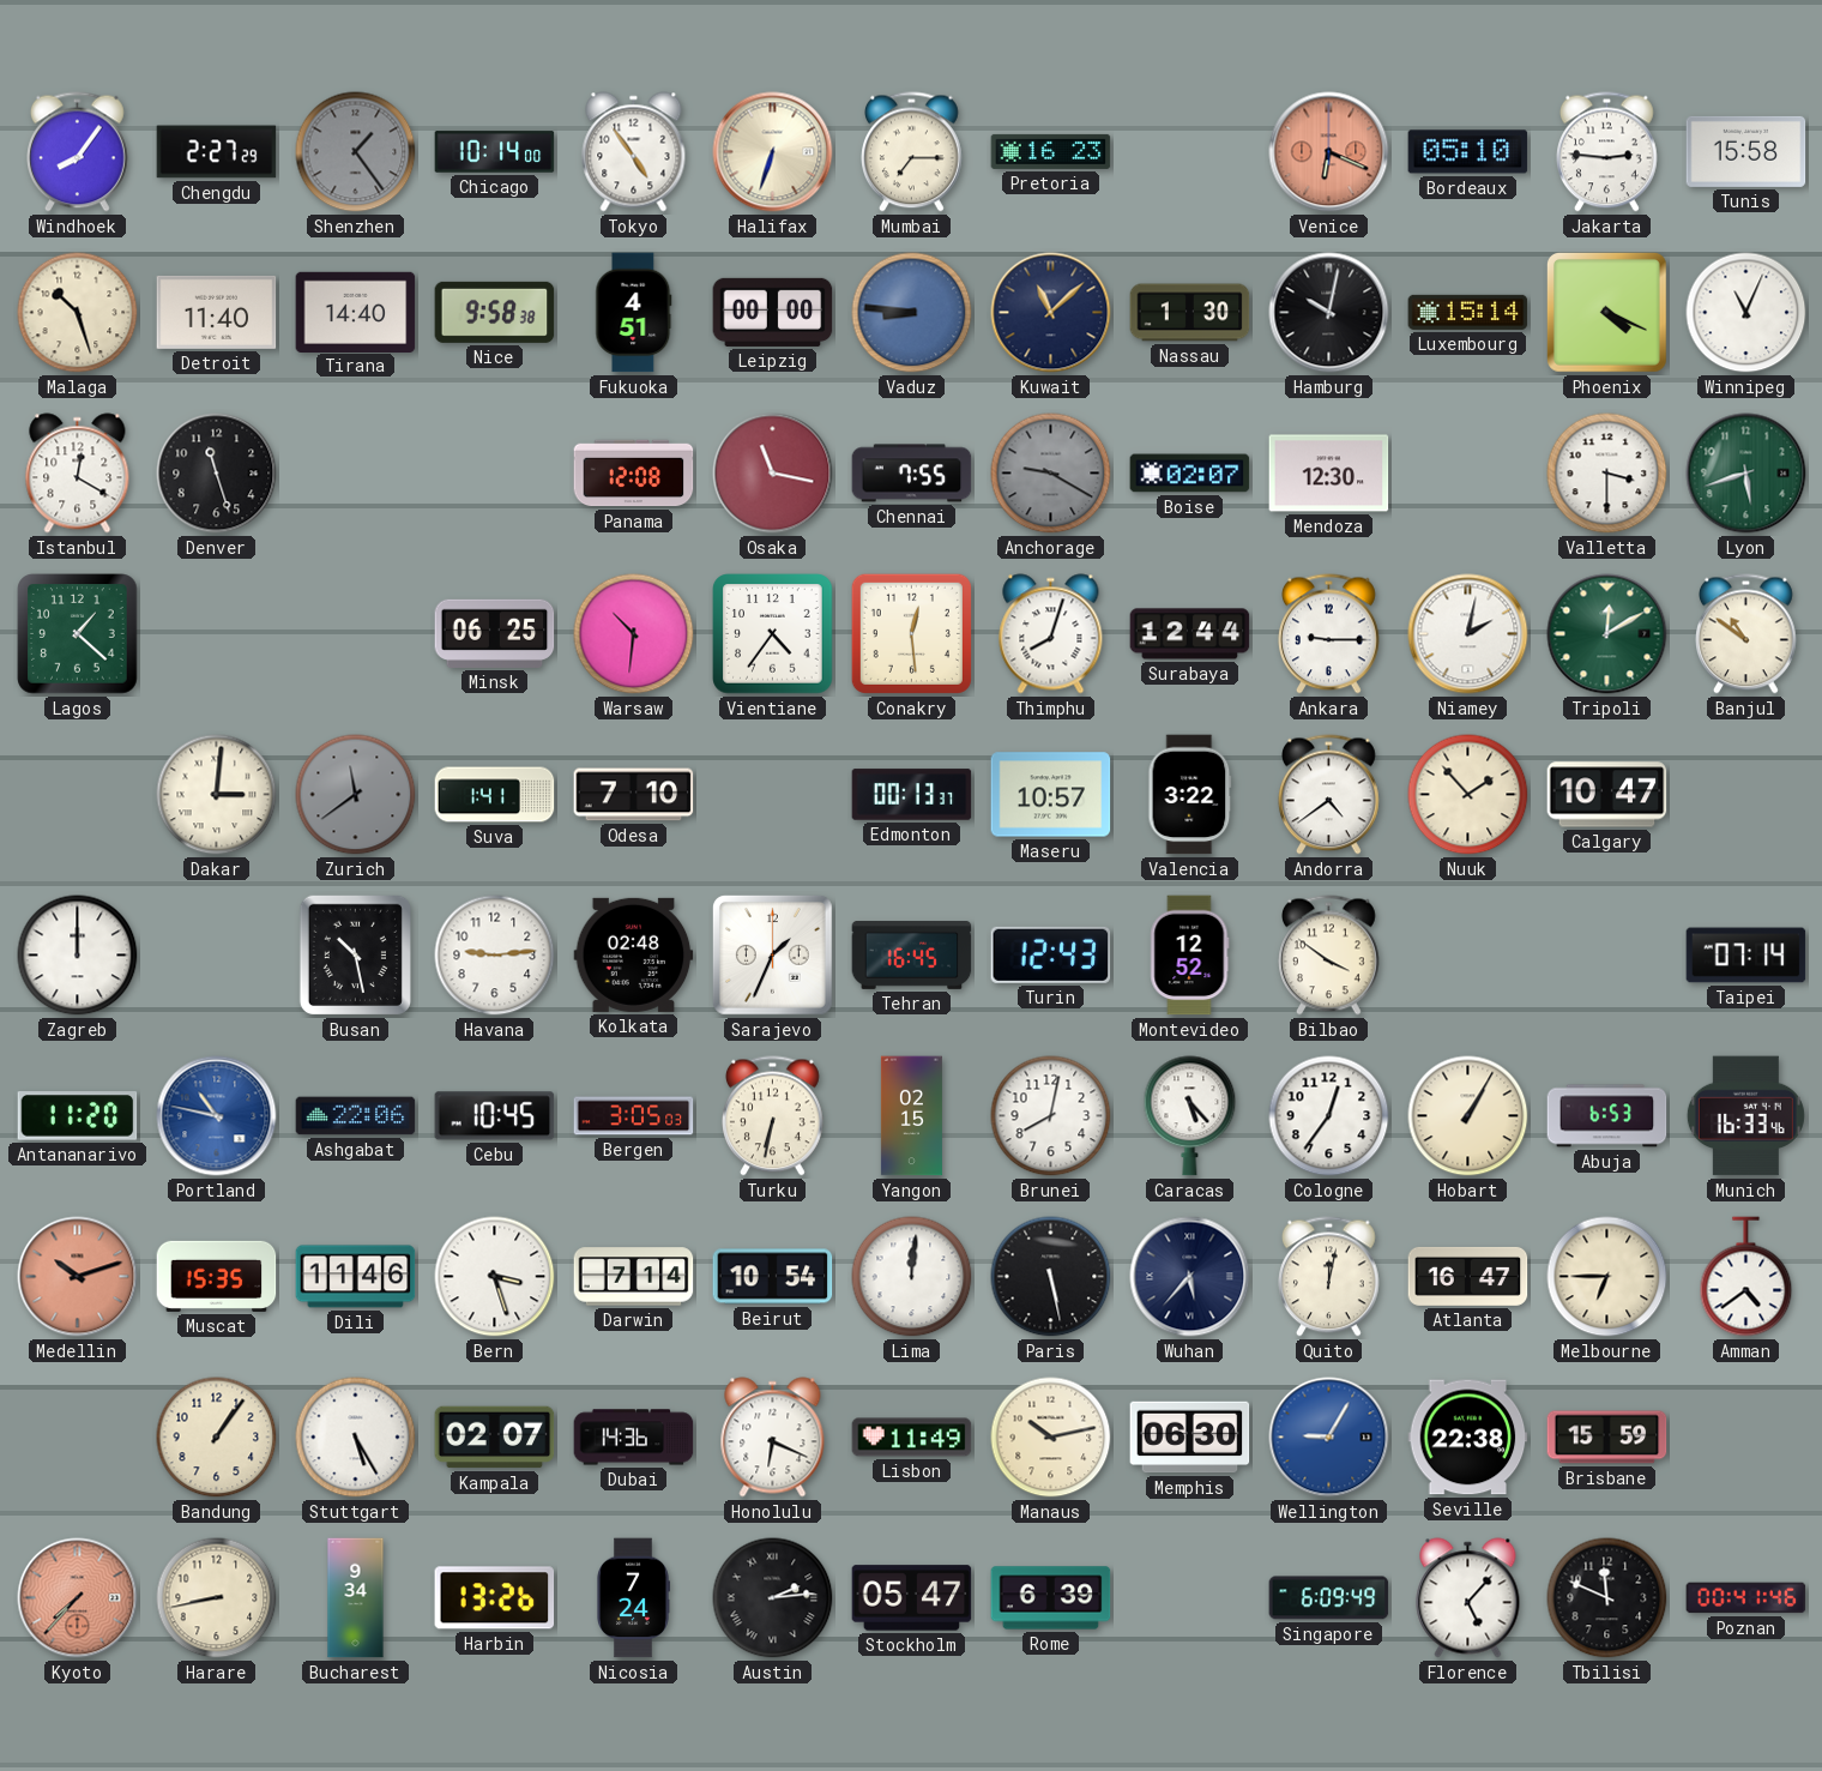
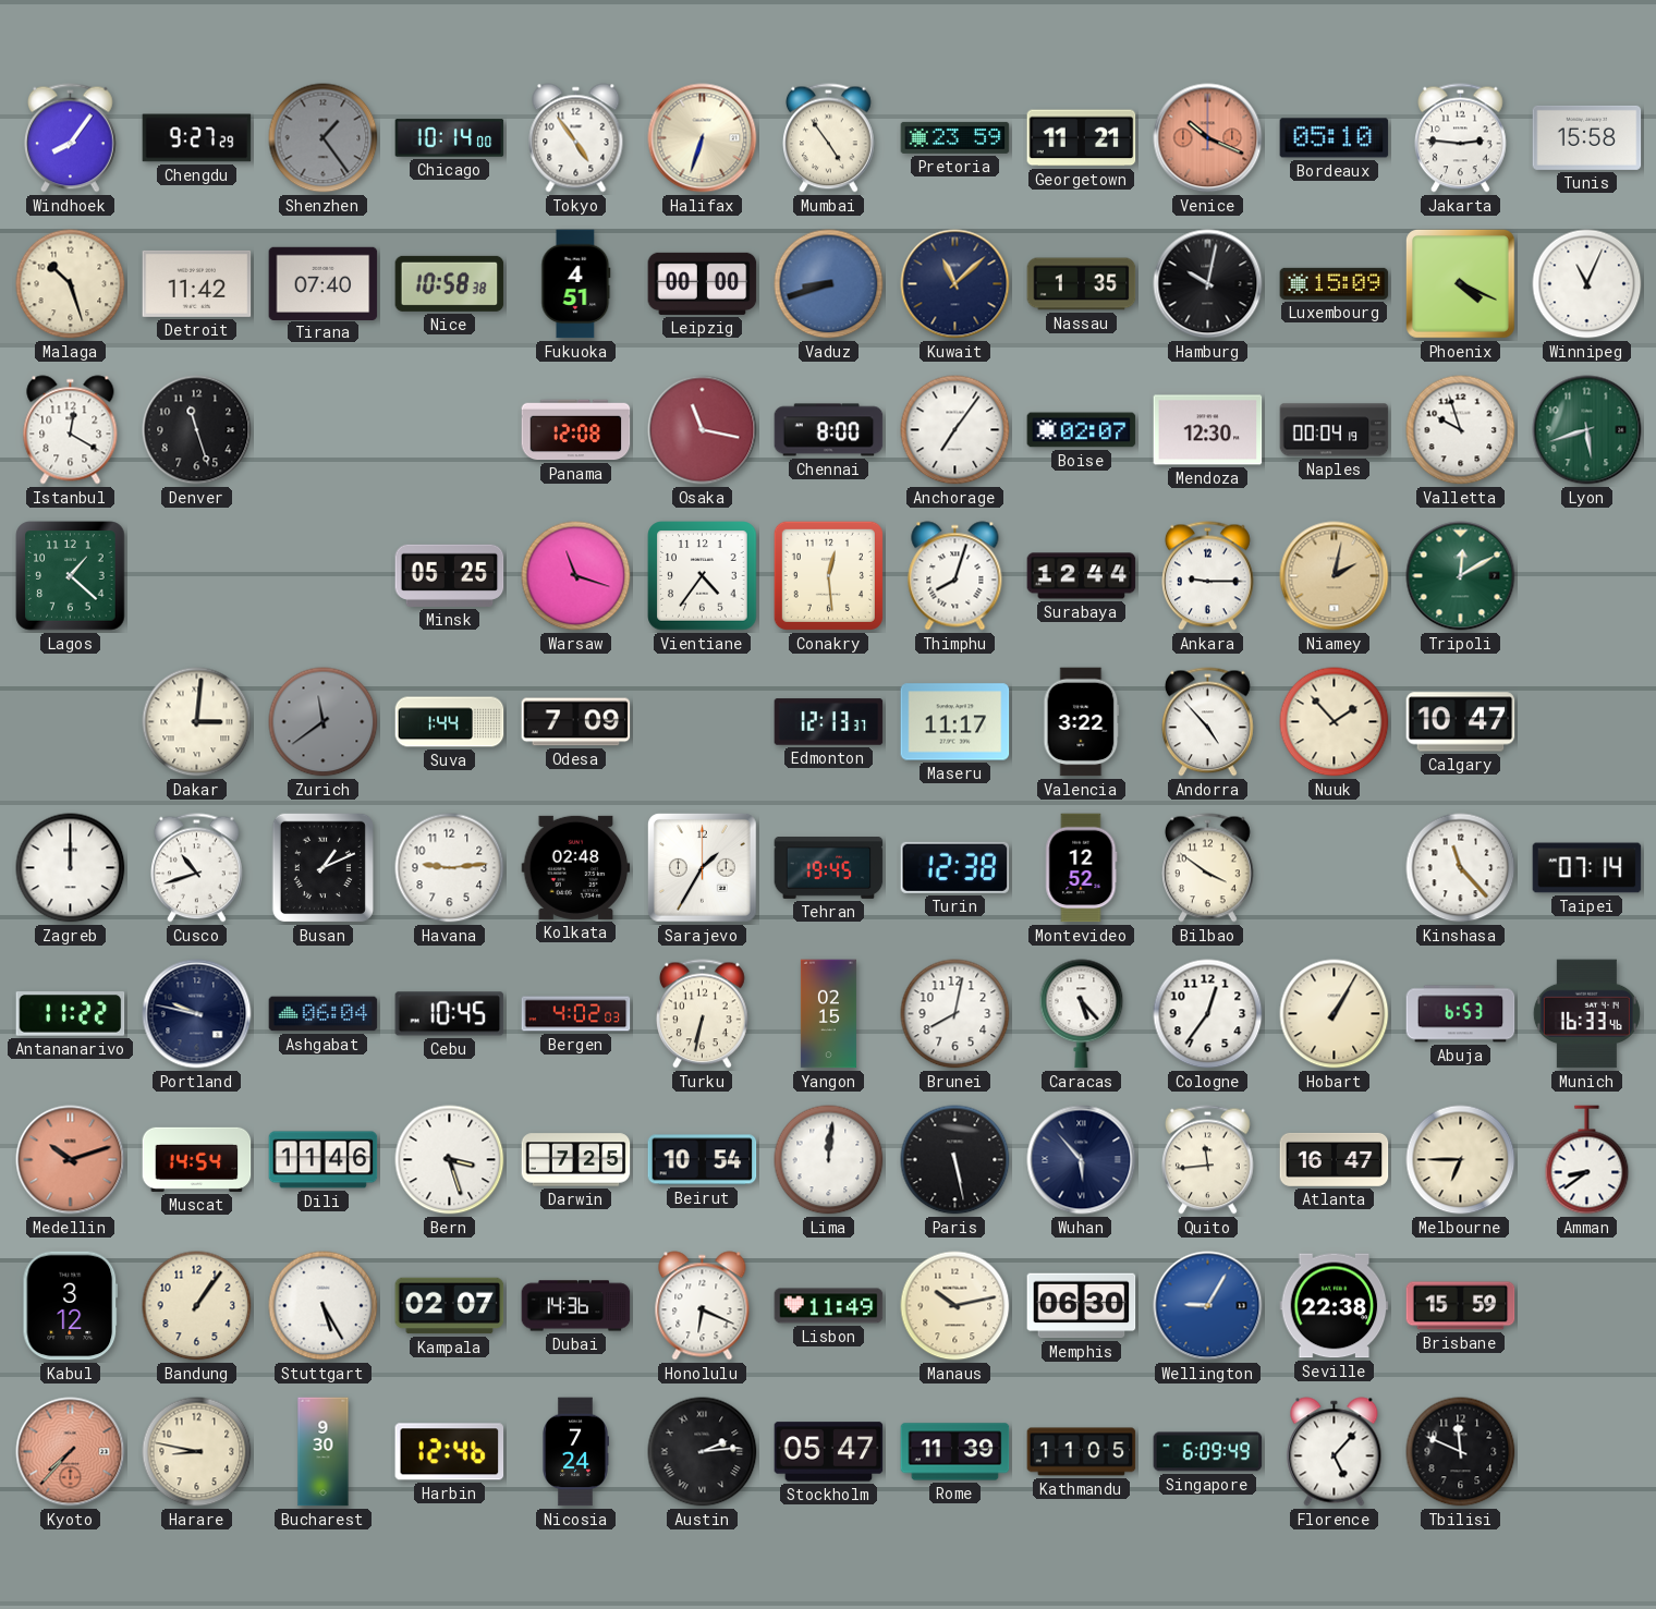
Chengdu: 2:27 -> 9:27
Mumbai: 7:15 -> 4:54
Pretoria: 16:23 -> 23:59
Georgetown: none -> 11:21
Venice: 6:19 -> 10:19
Detroit: 11:40 -> 11:42
Tirana: 14:40 -> 07:40
Nice: 9:58 -> 10:58
Vaduz: 8:46 -> 8:42
Nassau: 1:30 -> 1:35
Luxembourg: 15:14 -> 15:09
Chennai: 7:55 -> 8:00
Anchorage: 9:20 -> 7:06
Anchorage dial: grey -> white
Naples: none -> 00:04
Valletta: 3:30 -> 9:57
Minsk: 06:25 -> 05:25
Warsaw: 10:31 -> 11:18
Niamey dial: white -> champagne
Banjul: 10:51 -> none
Suva: 1:41 -> 1:44
Odesa: 7:10 -> 7:09
Edmonton: 00:13 -> 12:13
Maseru: 10:57 -> 11:17
Andorra: 4:39 -> 4:53
Cusco: none -> 10:42
Busan: 10:28 -> 1:11
Sarajevo: 1:34 -> 1:35
Tehran: 16:45 -> 19:45
Turin: 12:43 -> 12:38
Kinshasa: none -> 11:23
Antananarivo: 11:20 -> 11:22
Portland: 10:47 -> 9:47
Portland dial: blue -> navy
Ashgabat: 22:06 -> 06:04
Bergen: 3:05 -> 4:02
Muscat: 15:35 -> 14:54
Darwin: 7:14 -> 7:25
Wuhan: 5:37 -> 5:53
Quito: 12:02 -> 11:44
Amman: 4:39 -> 8:39
Kabul: none -> 3:12
Harare: 8:43 -> 8:47
Bucharest: 9:34 -> 9:30
Harbin: 13:26 -> 12:46
Rome: 6:39 -> 11:39
Kathmandu: none -> 11:05
Poznan: 00:41 -> none
